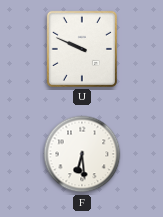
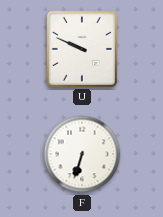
F: 6:29 -> 6:33
